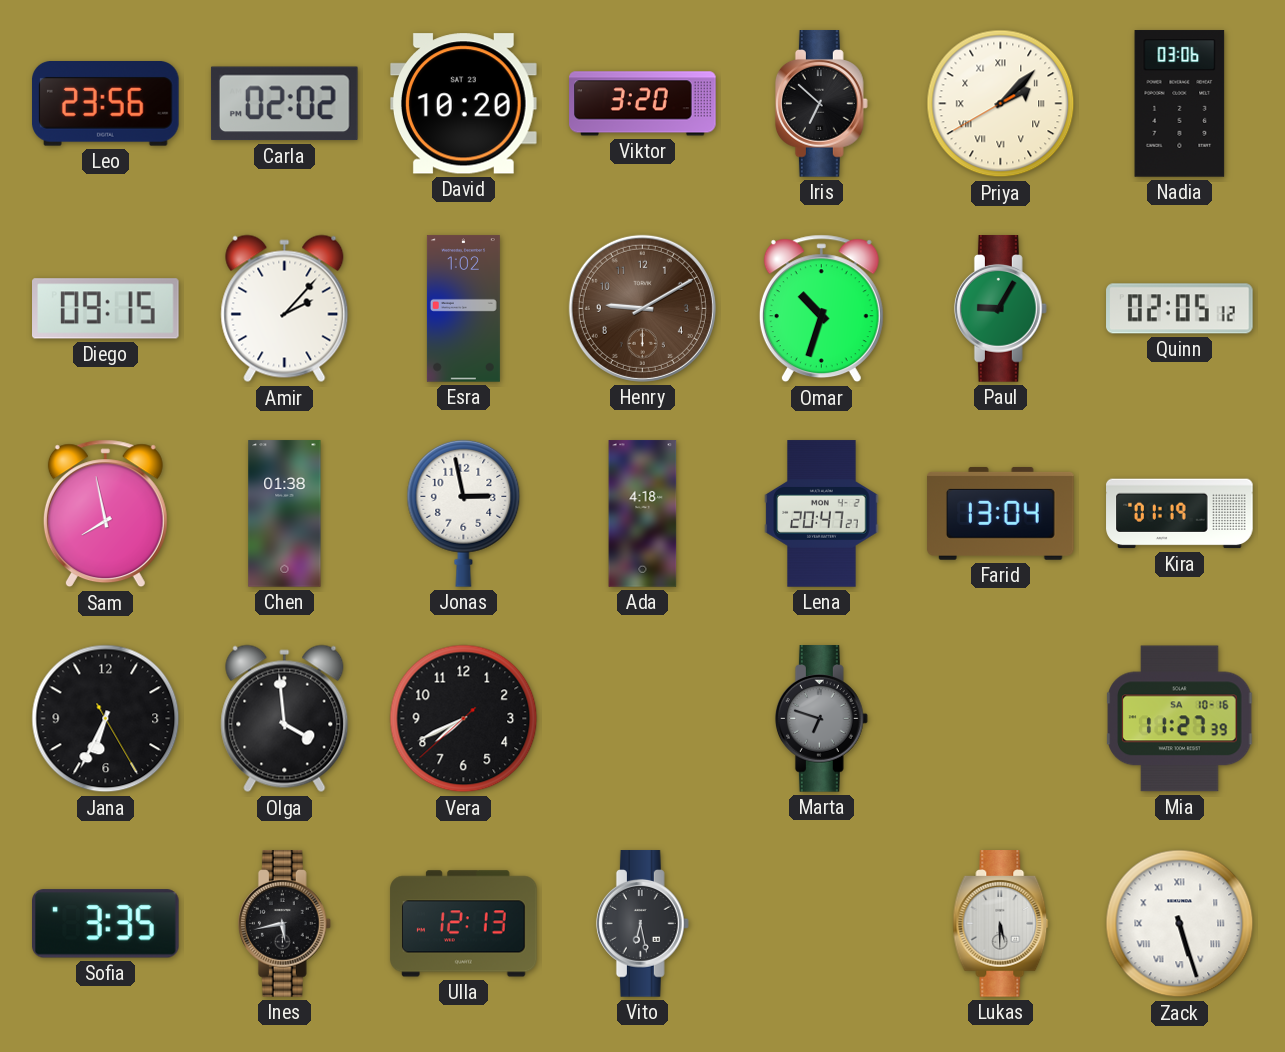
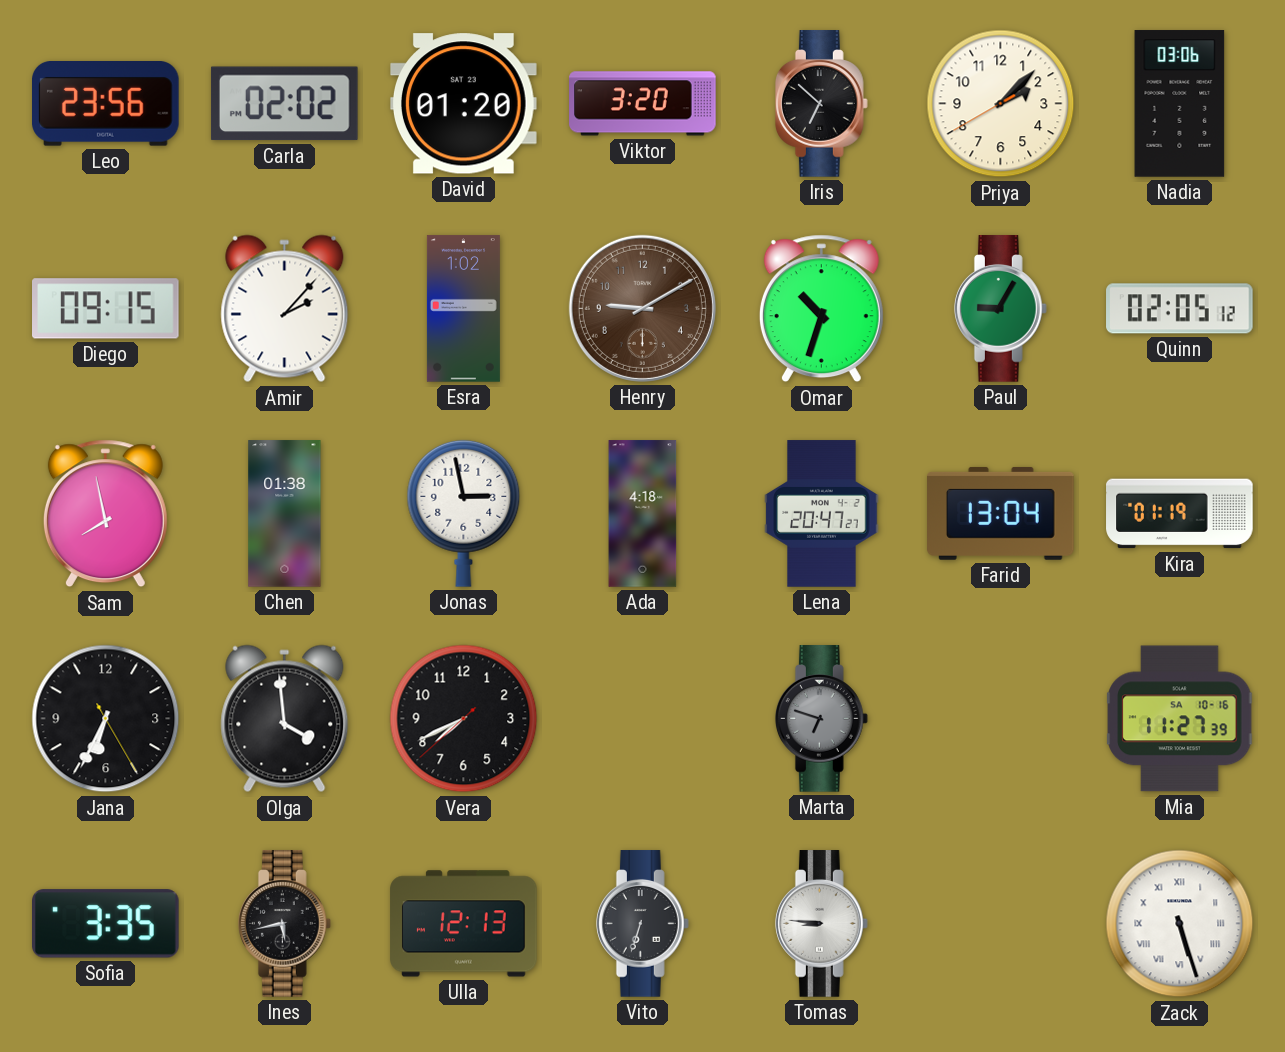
David: 10:20 -> 01:20
Priya numerals: Roman -> Arabic
Vito: 6:28 -> 6:33
Tomas: none -> 8:46
Lukas: 5:30 -> none
